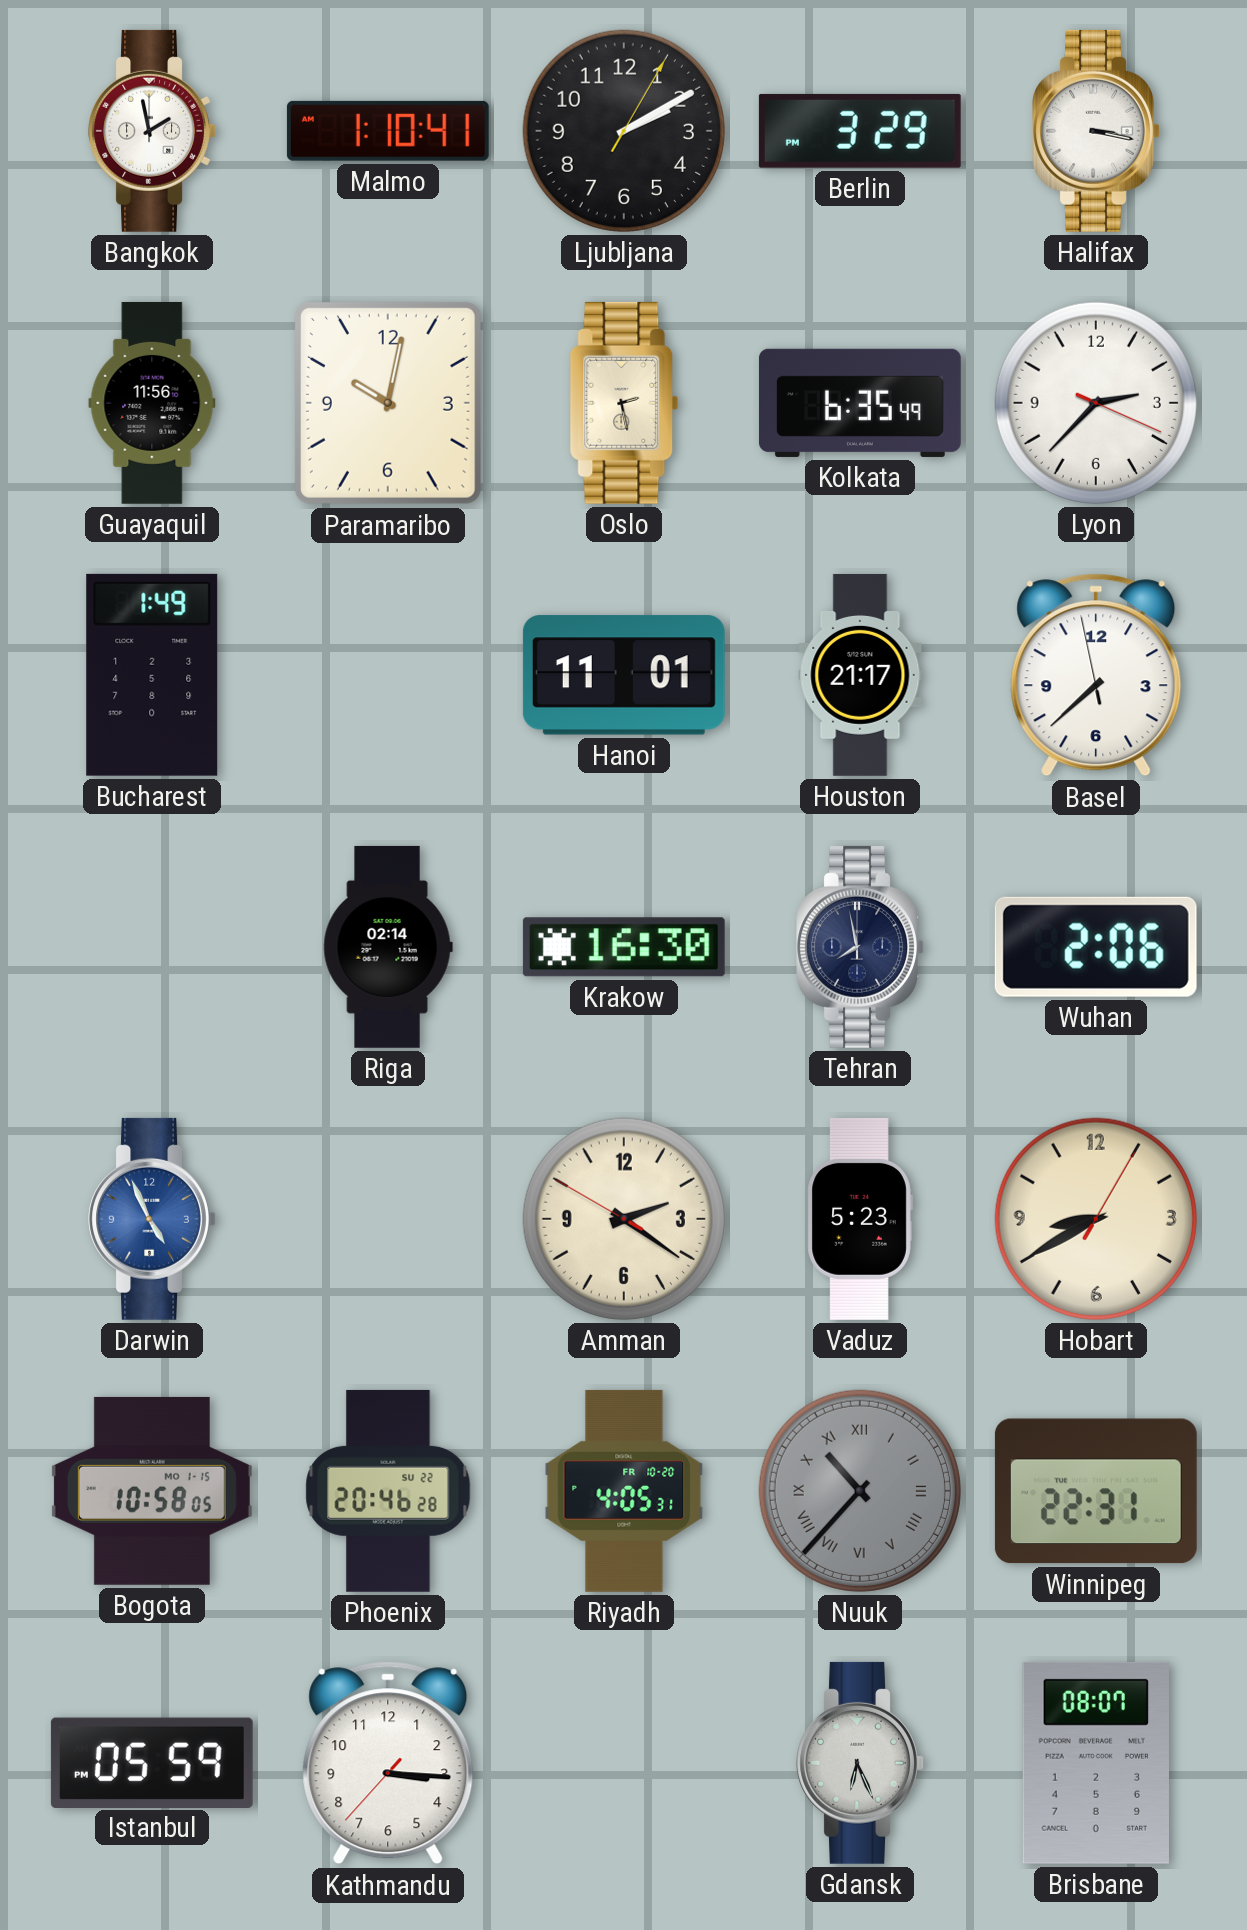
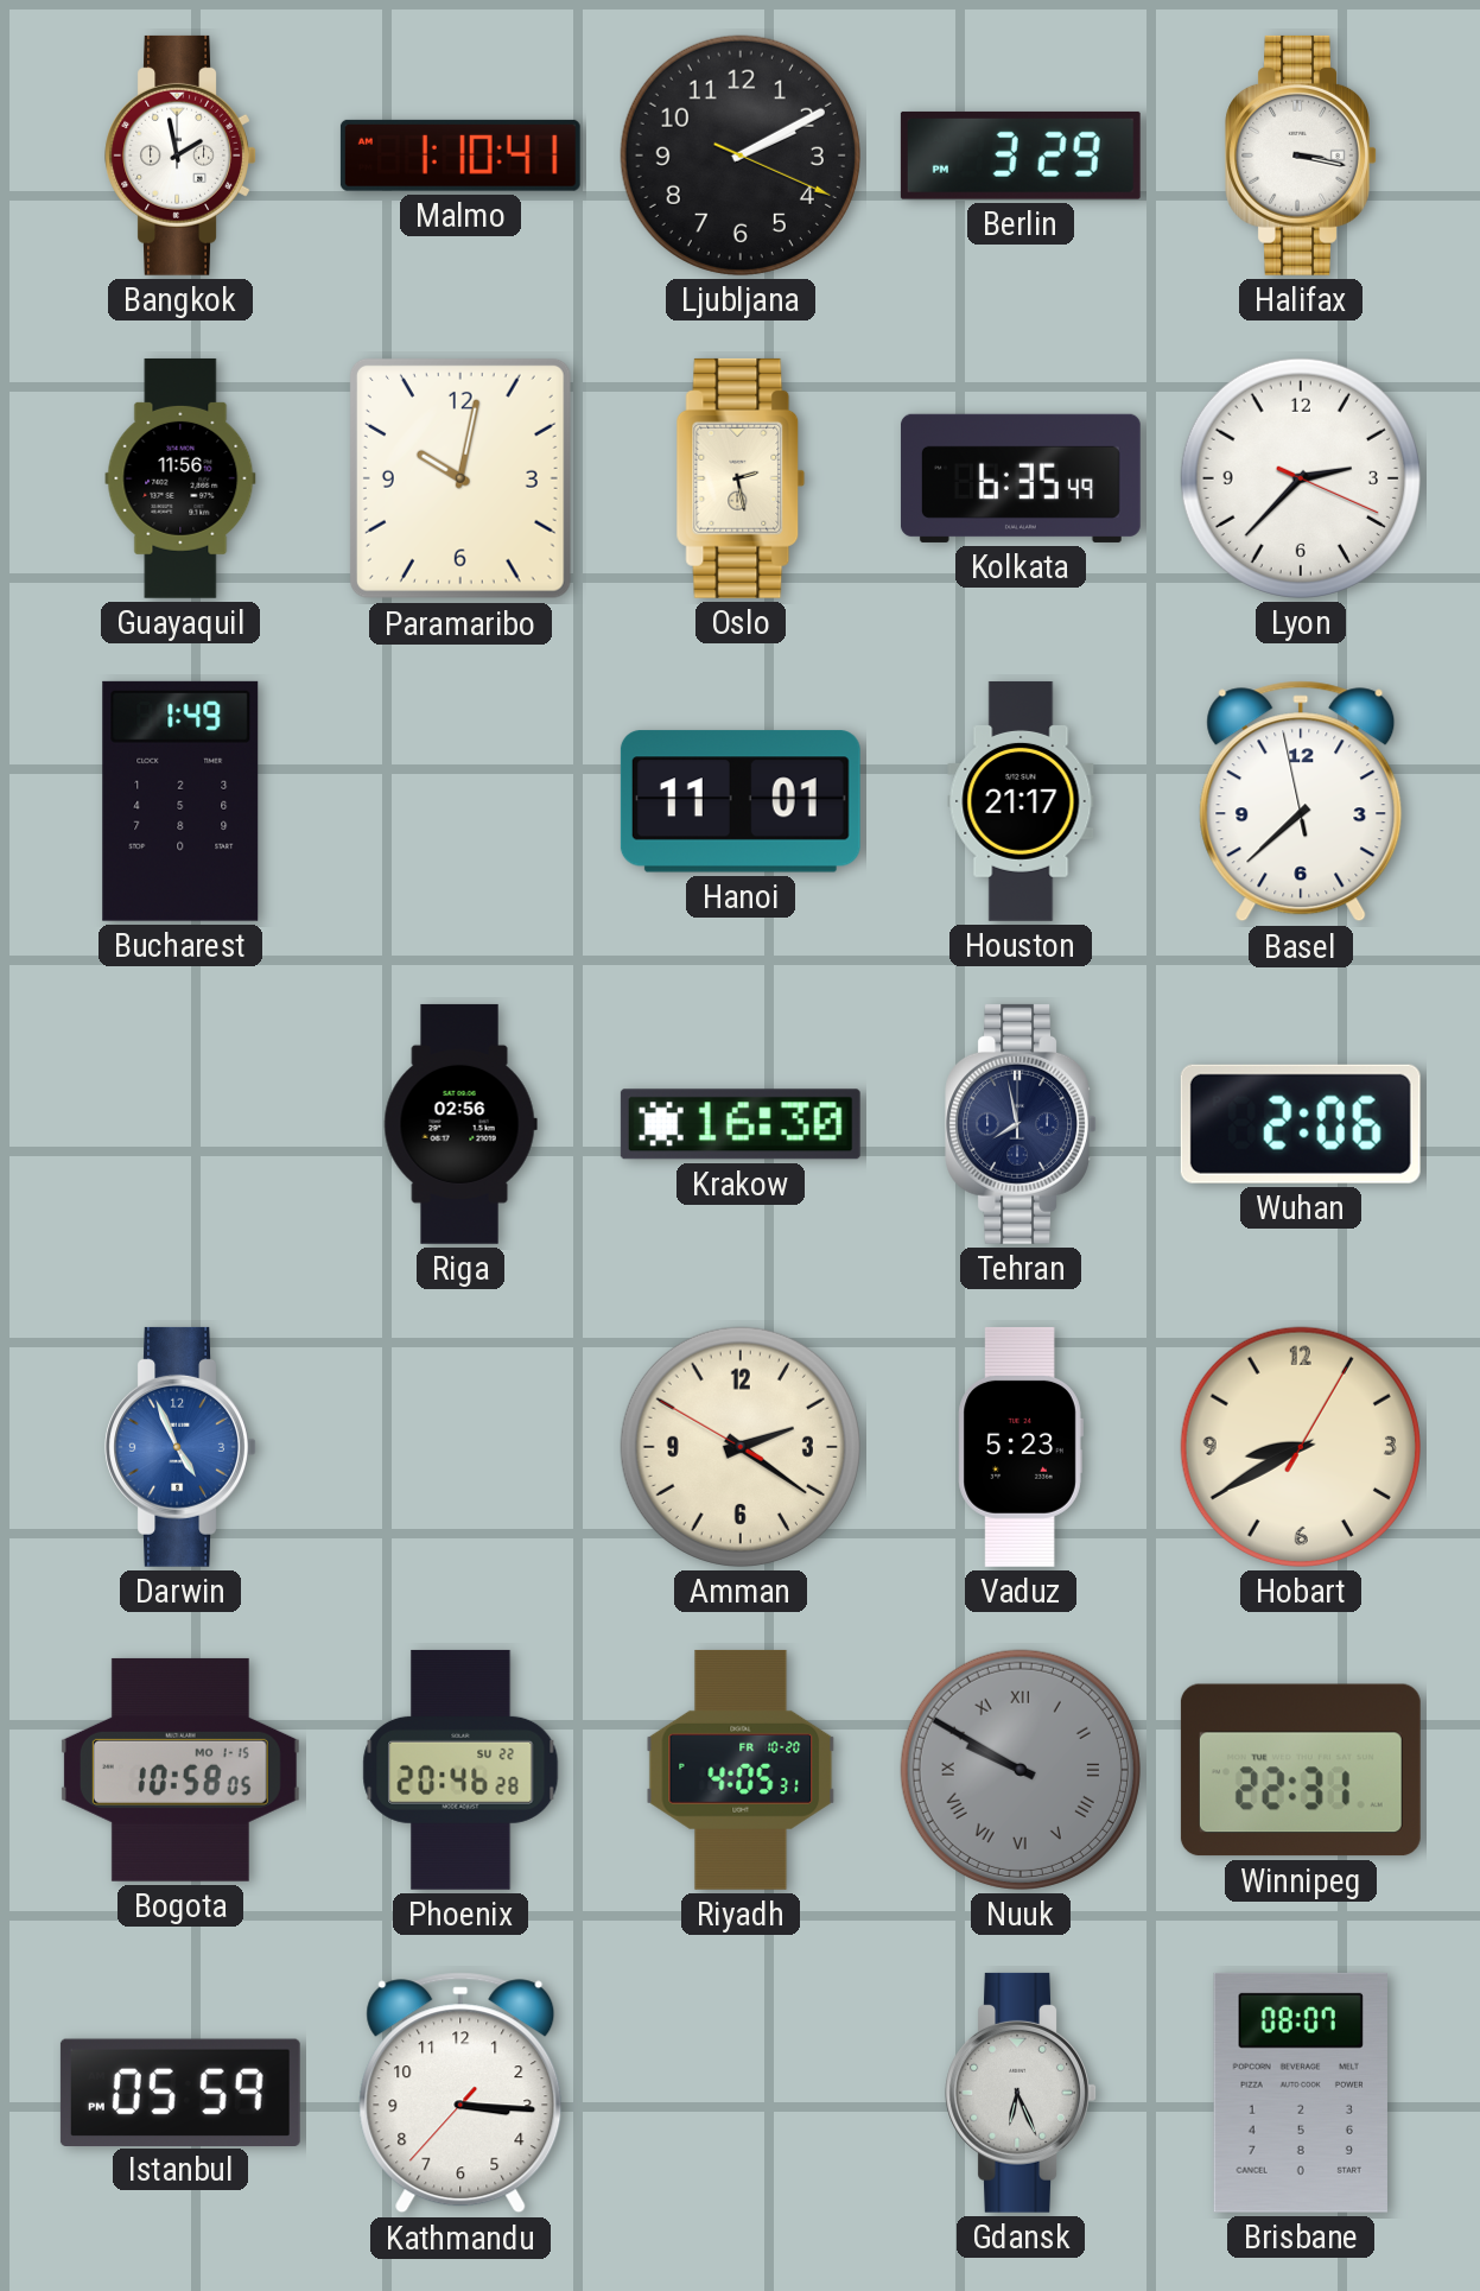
Ljubljana: 2:10:05 -> 2:10:19
Riga: 02:14 -> 02:56
Nuuk: 10:37 -> 9:50
